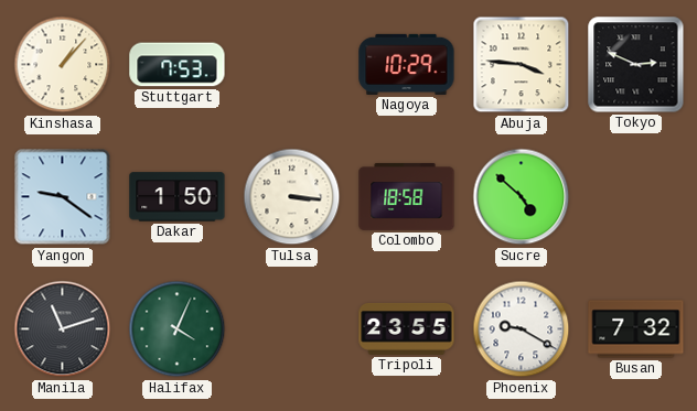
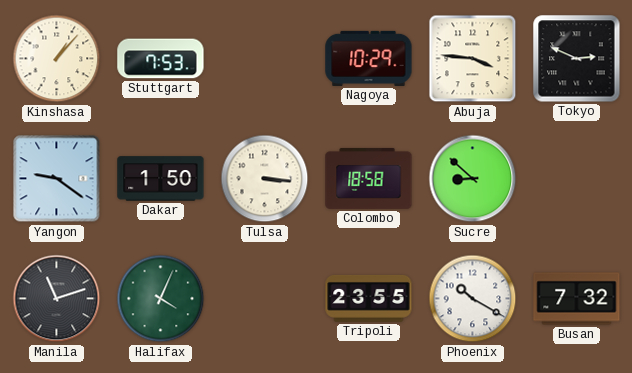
Sucre: 4:52 -> 8:52
Phoenix: 9:20 -> 10:20
